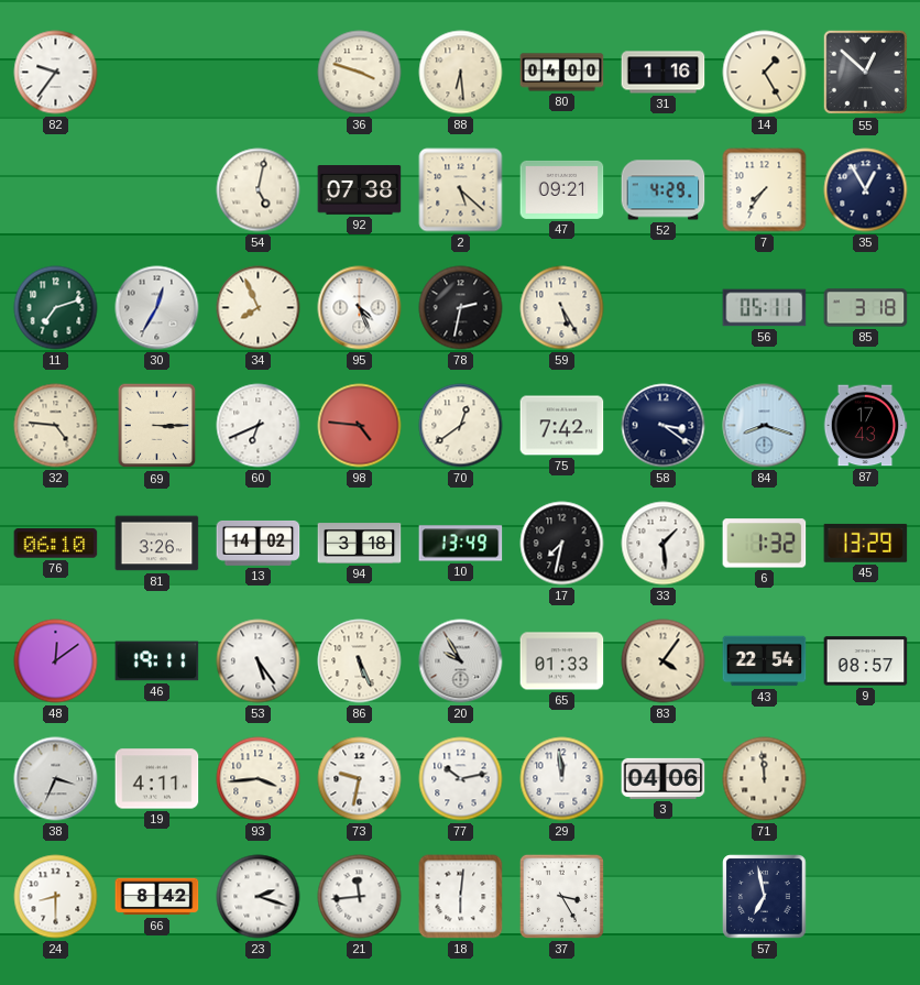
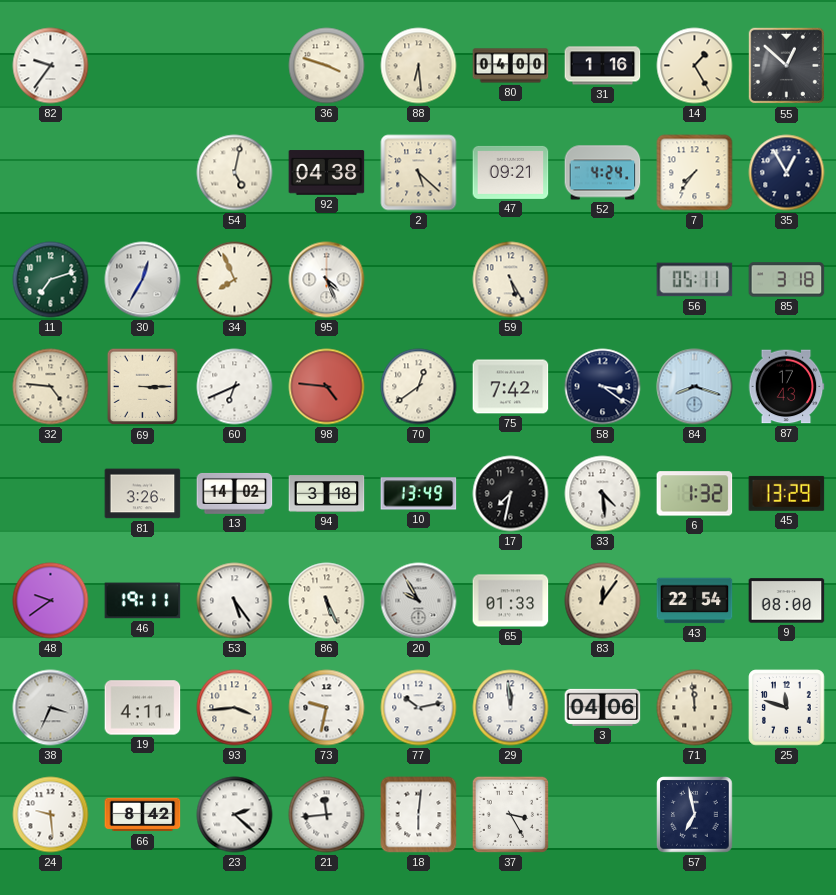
92: 07:38 -> 04:38
52: 4:29 -> 4:24
78: 2:32 -> none
76: 06:10 -> none
33: 1:29 -> 4:29
48: 12:09 -> 9:39
83: 4:06 -> 12:06
9: 08:57 -> 08:00
25: none -> 11:48
24: 8:30 -> 9:29
23: 2:18 -> 2:22
